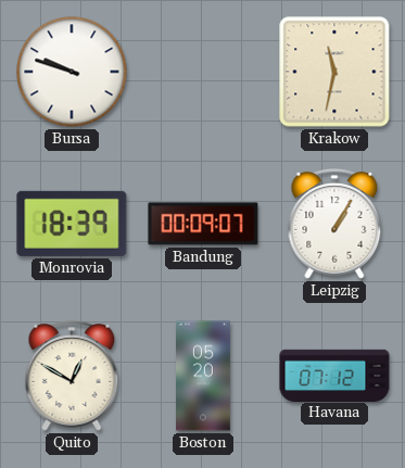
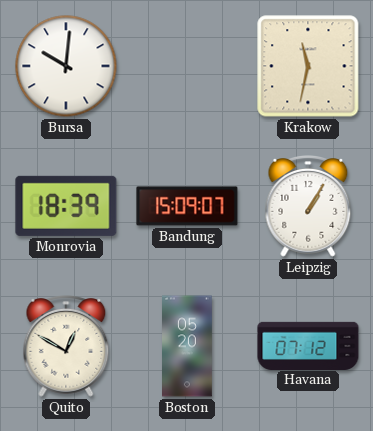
Bursa: 9:48 -> 10:01
Bandung: 00:09 -> 15:09
